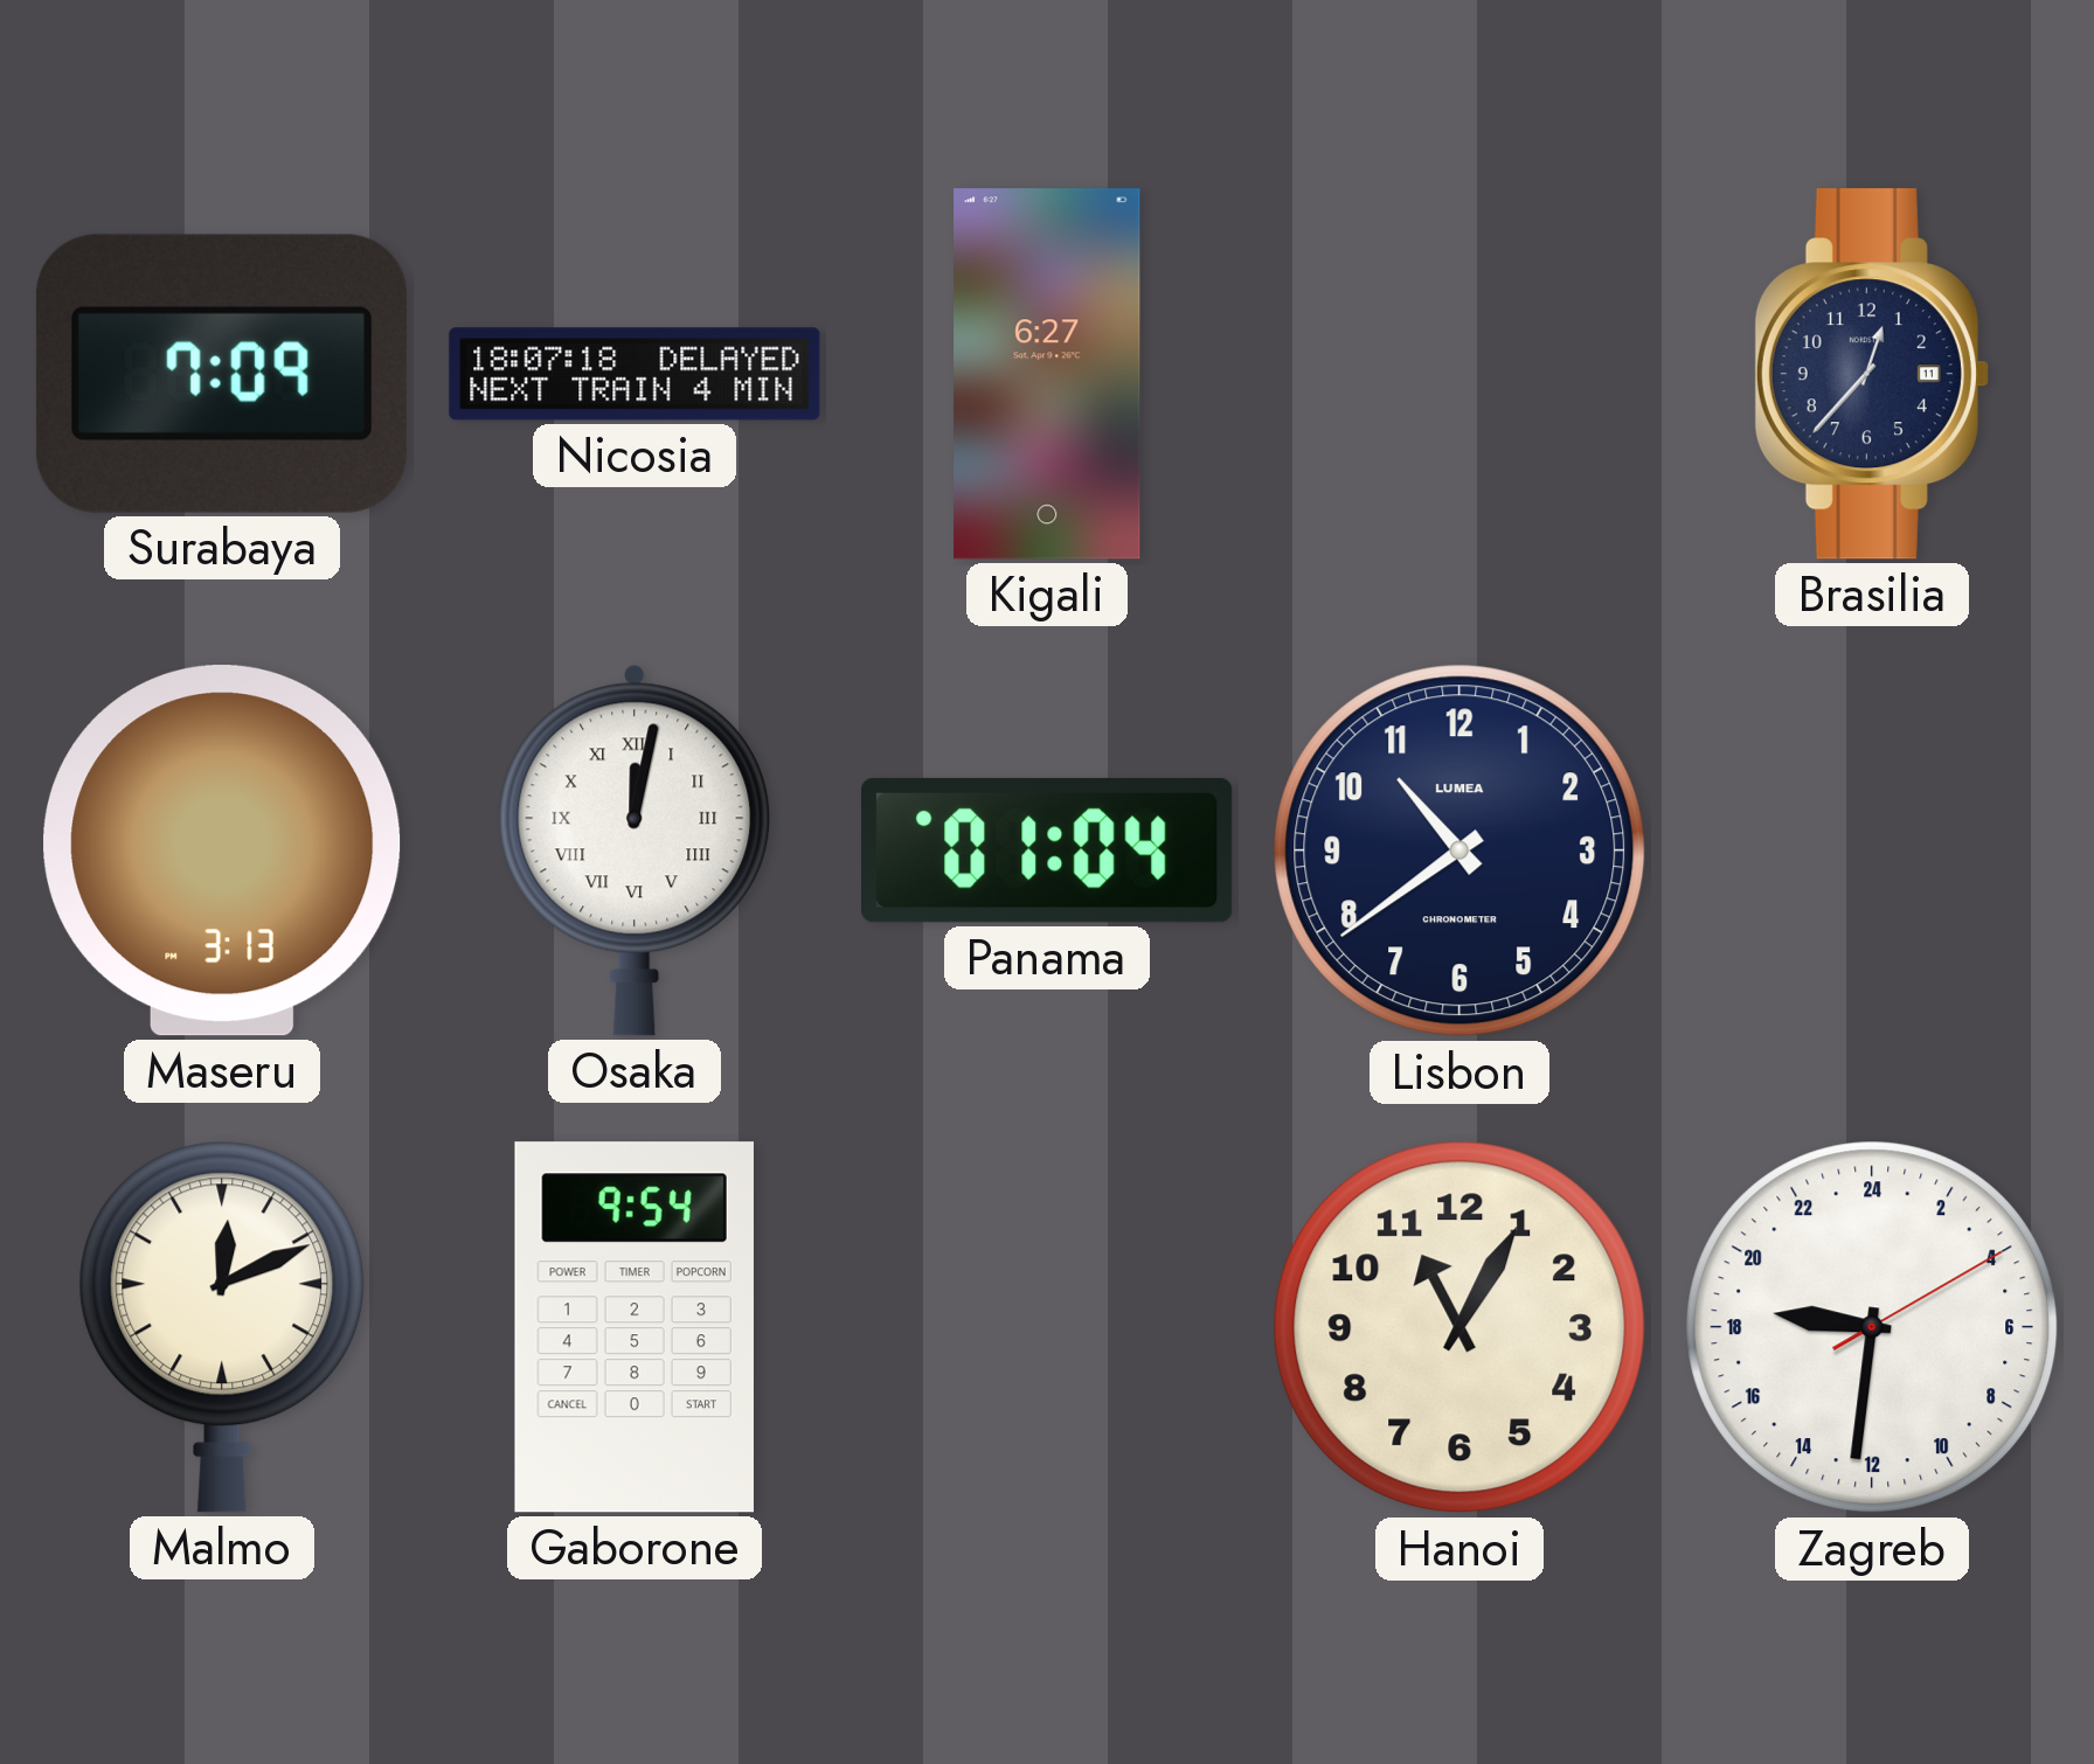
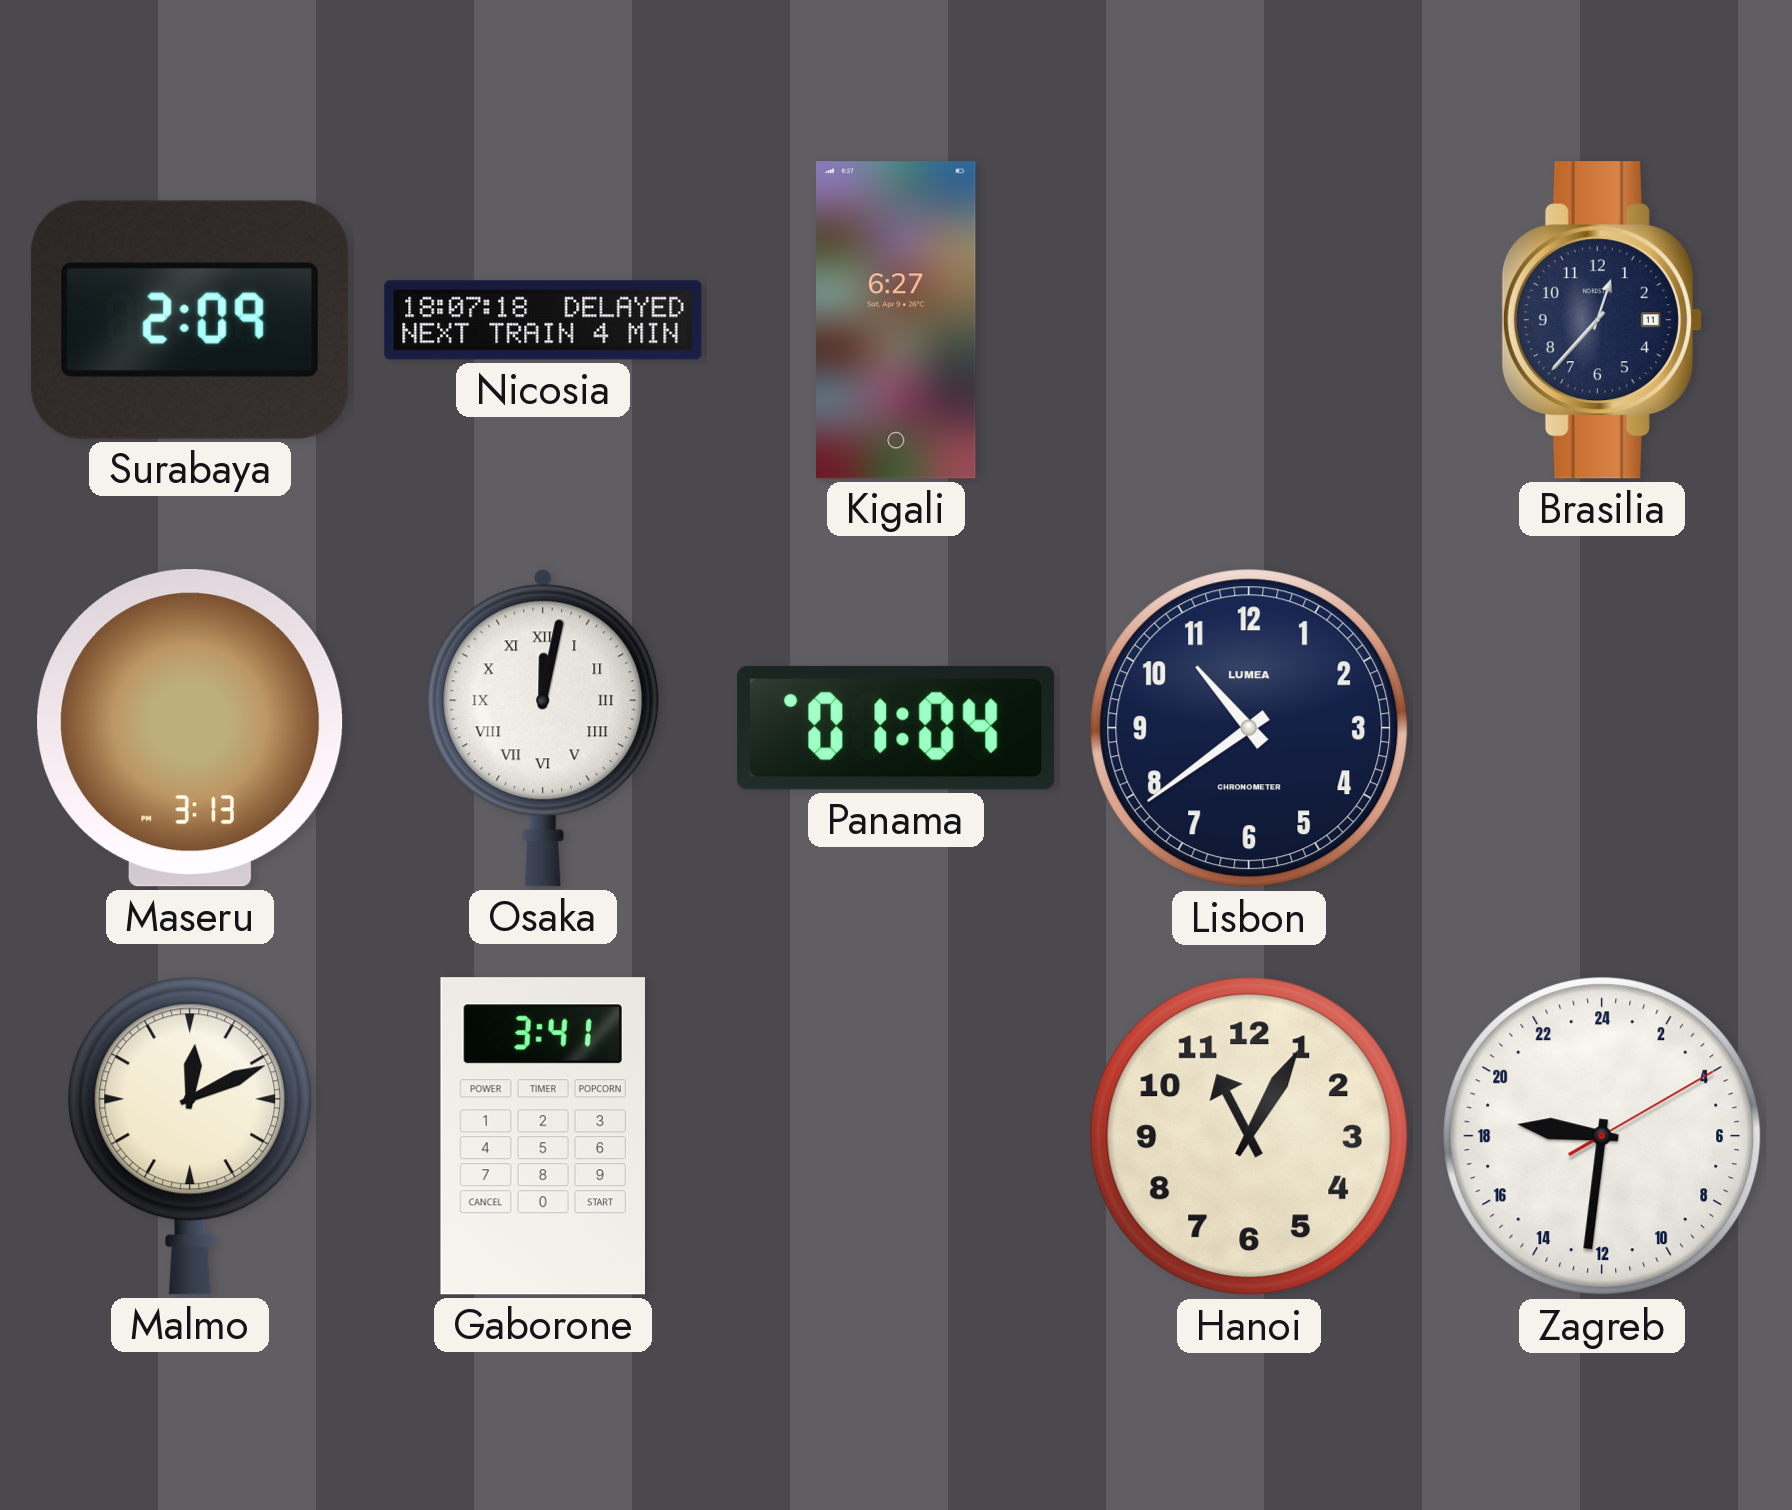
Surabaya: 7:09 -> 2:09
Gaborone: 9:54 -> 3:41
